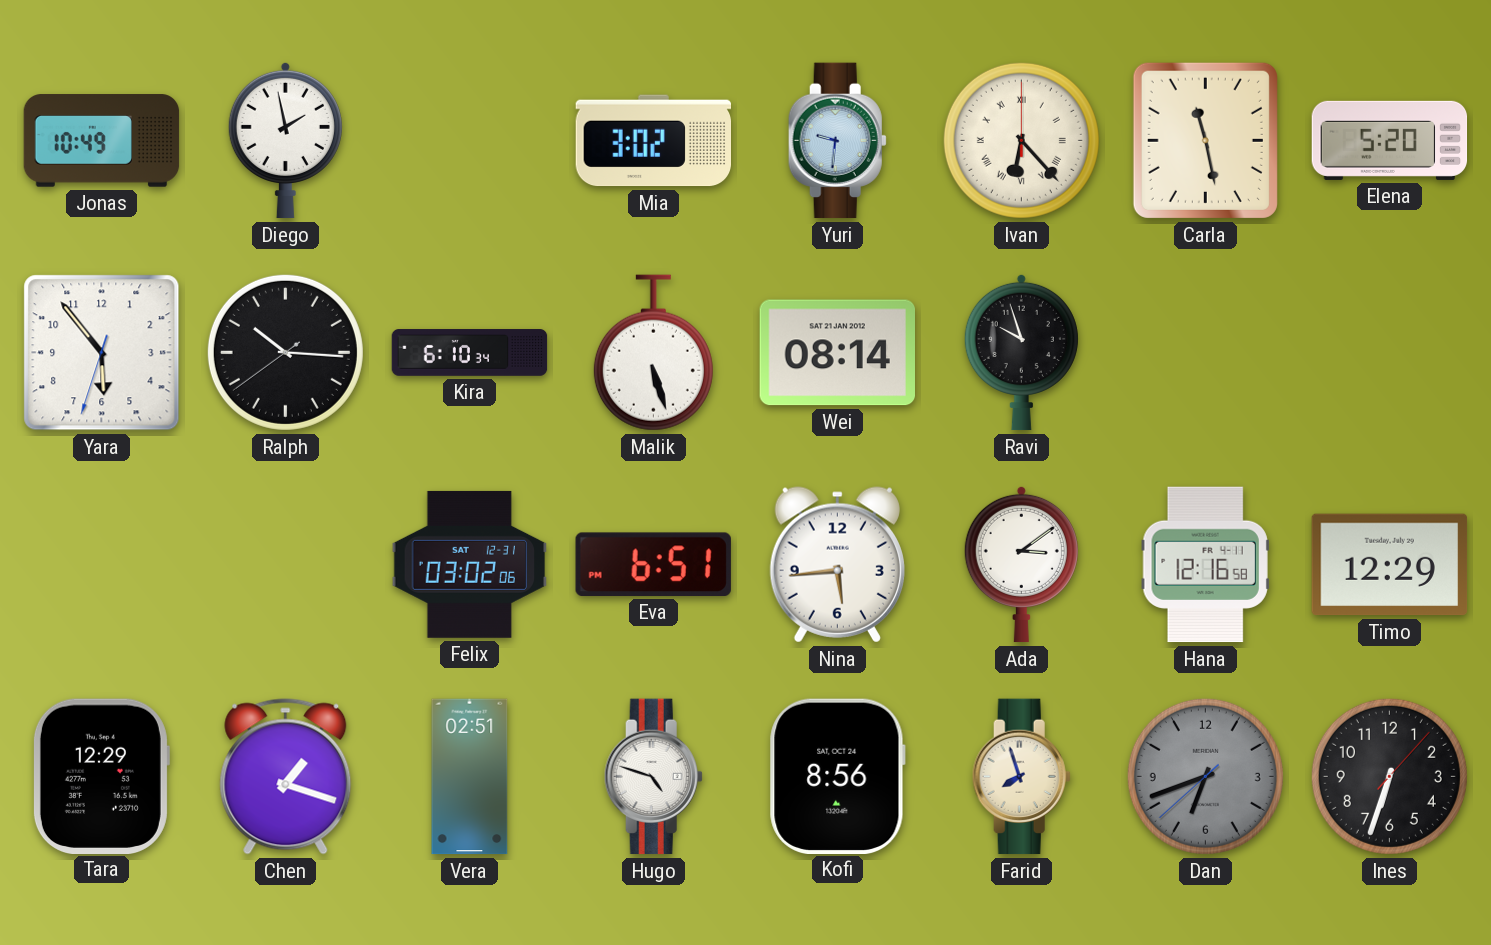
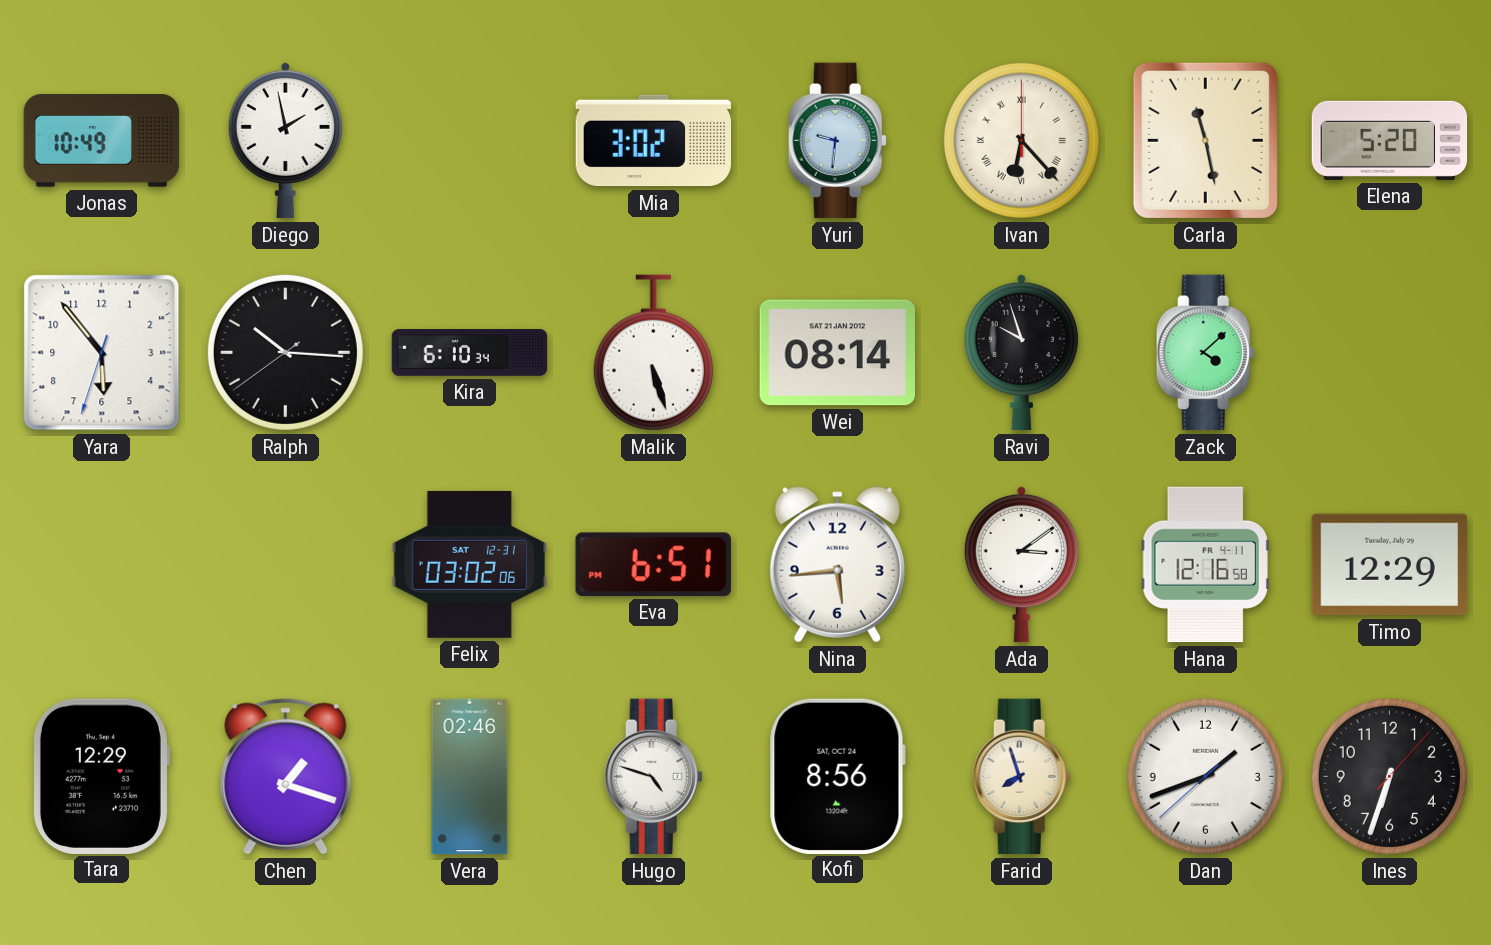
Zack: none -> 4:08
Vera: 02:51 -> 02:46
Dan: 6:41 -> 1:41
Dan dial: grey -> white
